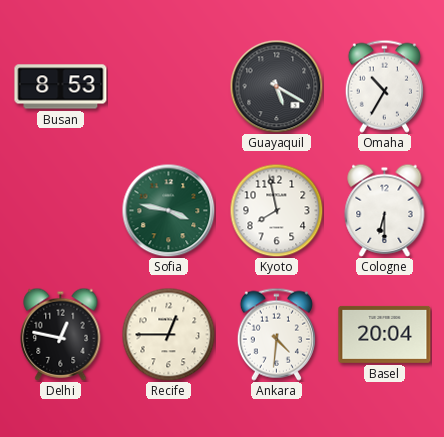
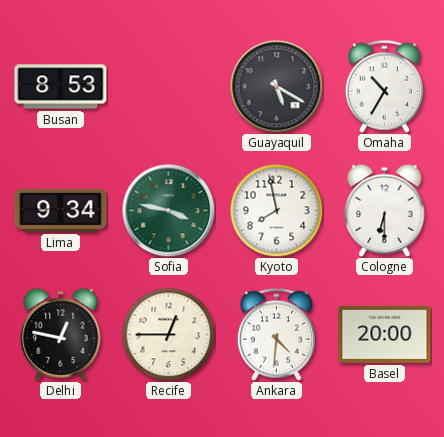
Lima: none -> 9:34
Basel: 20:04 -> 20:00
